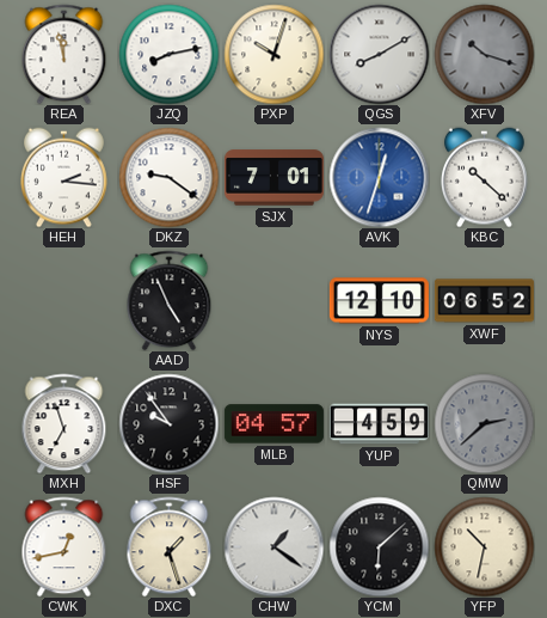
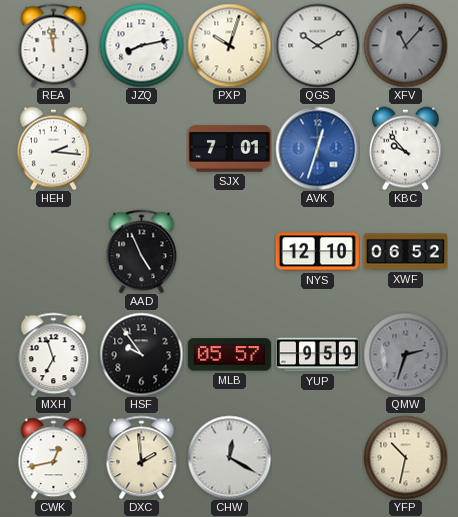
QGS: 8:10 -> 10:10
XFV: 10:18 -> 11:07
DKZ: 9:21 -> none
KBC: 10:22 -> 9:53
MLB: 04:57 -> 05:57
YUP: 4:59 -> 9:59
QMW: 2:38 -> 2:33
DXC: 1:27 -> 1:59
CHW: 1:21 -> 12:20
YCM: 6:08 -> none
